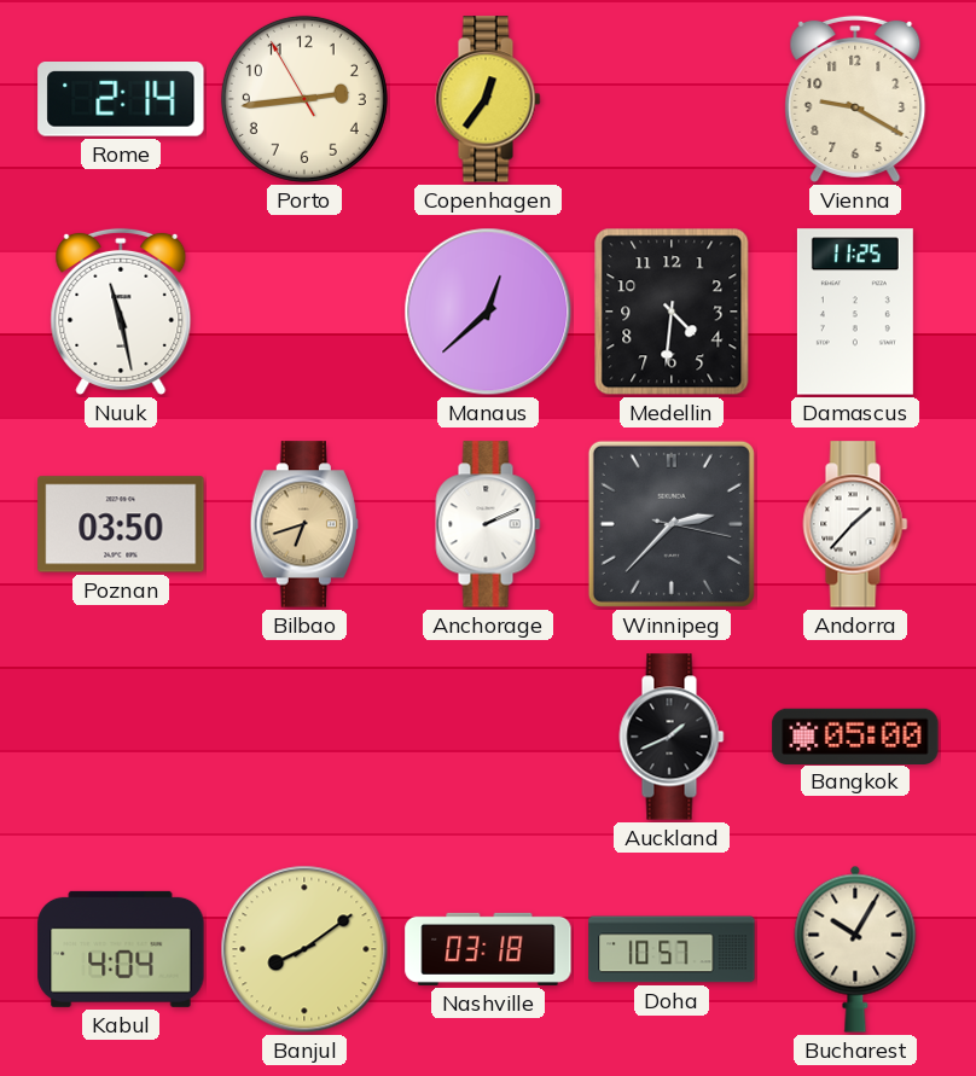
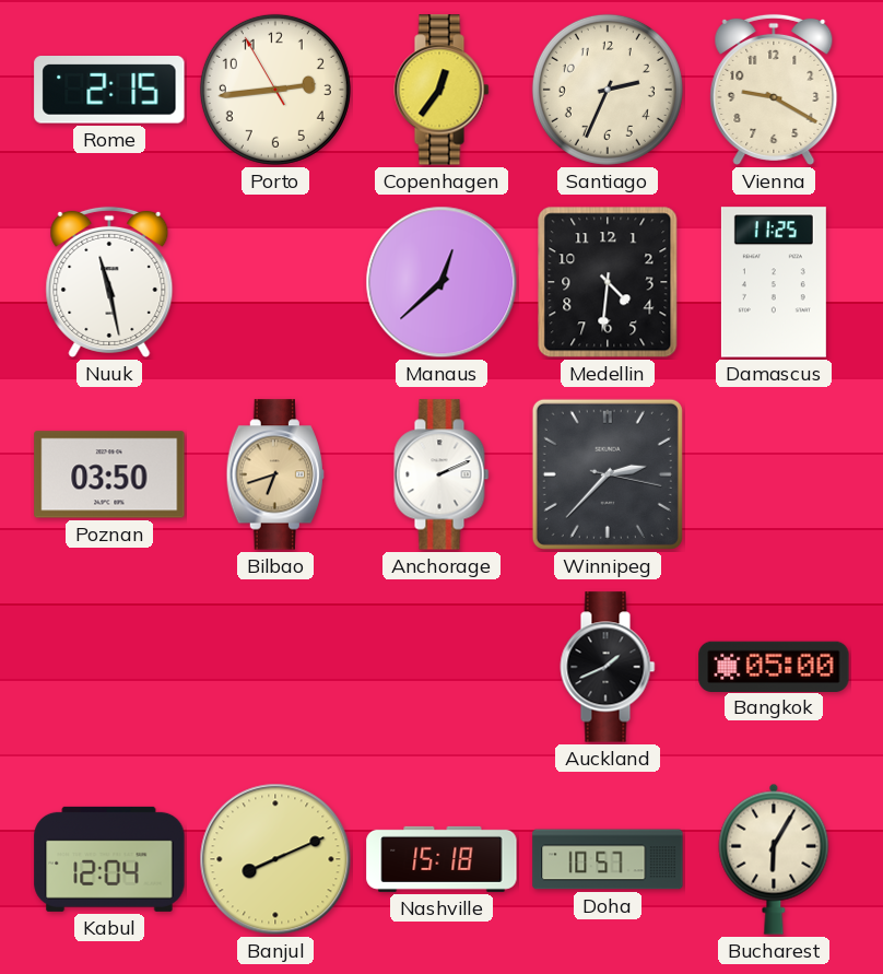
Rome: 2:14 -> 2:15
Santiago: none -> 2:34
Andorra: 1:37 -> none
Kabul: 4:04 -> 12:04
Banjul: 8:09 -> 8:11
Nashville: 03:18 -> 15:18
Bucharest: 10:05 -> 6:05
